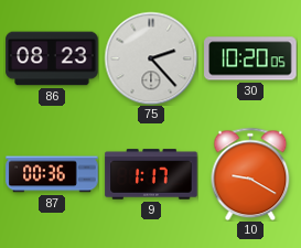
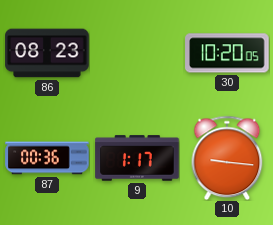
75: 2:23 -> none
10: 9:20 -> 9:16
